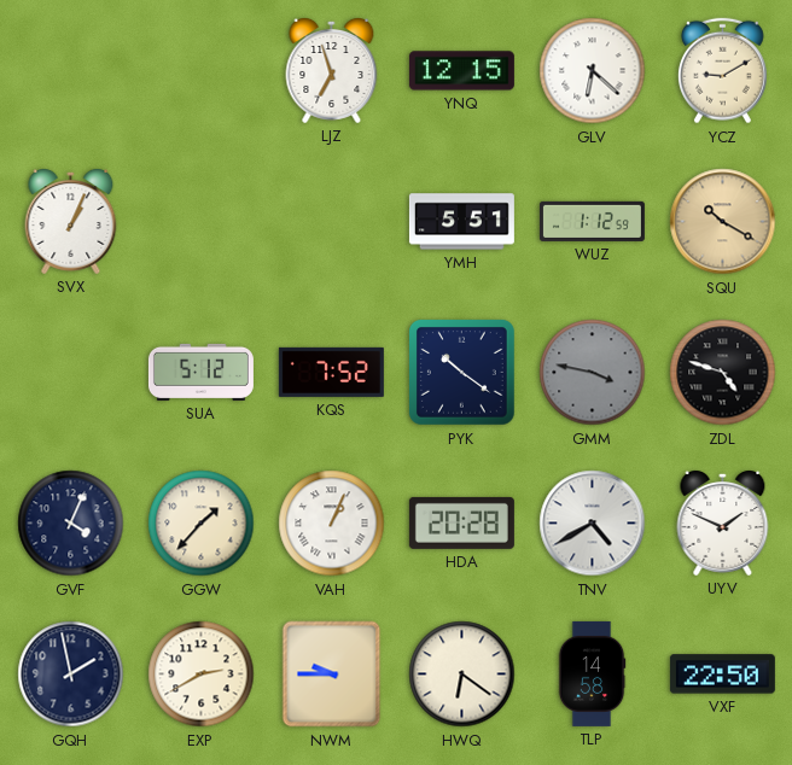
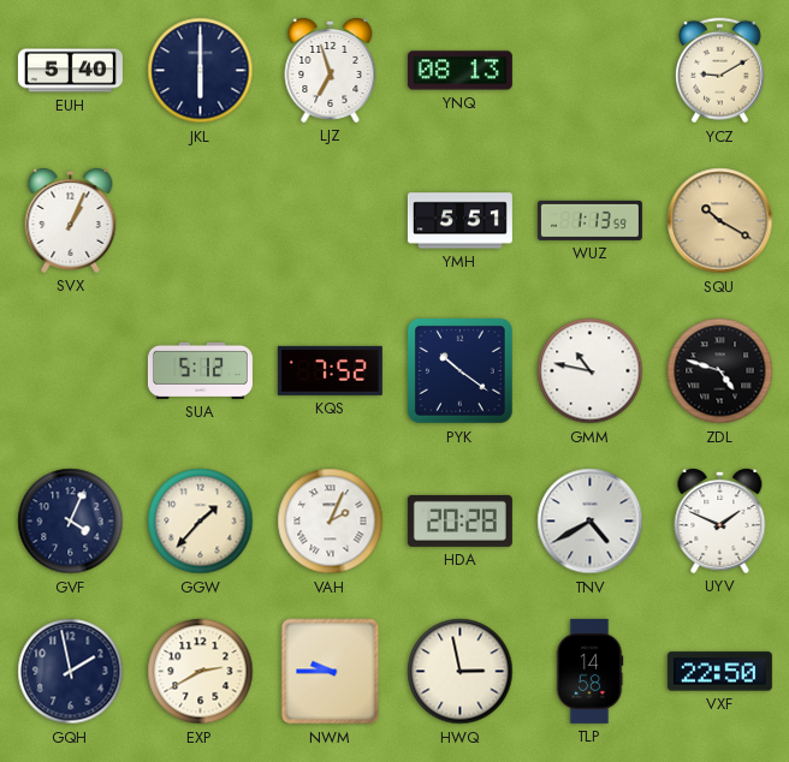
EUH: none -> 5:40
JKL: none -> 6:00
YNQ: 12:15 -> 08:13
GLV: 6:22 -> none
WUZ: 1:12 -> 1:13
GMM: 3:47 -> 10:47
GMM dial: grey -> white
VAH: 1:04 -> 2:04
HWQ: 6:21 -> 2:58
